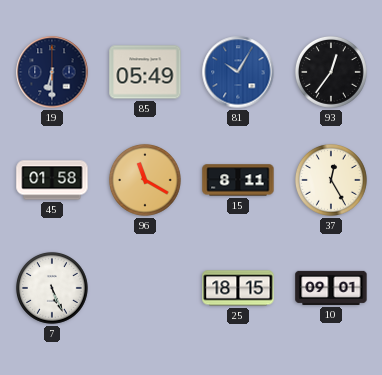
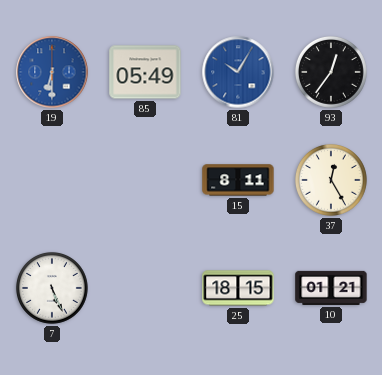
19 dial: navy -> blue
45: 01:58 -> none
96: 11:20 -> none
10: 09:01 -> 01:21
